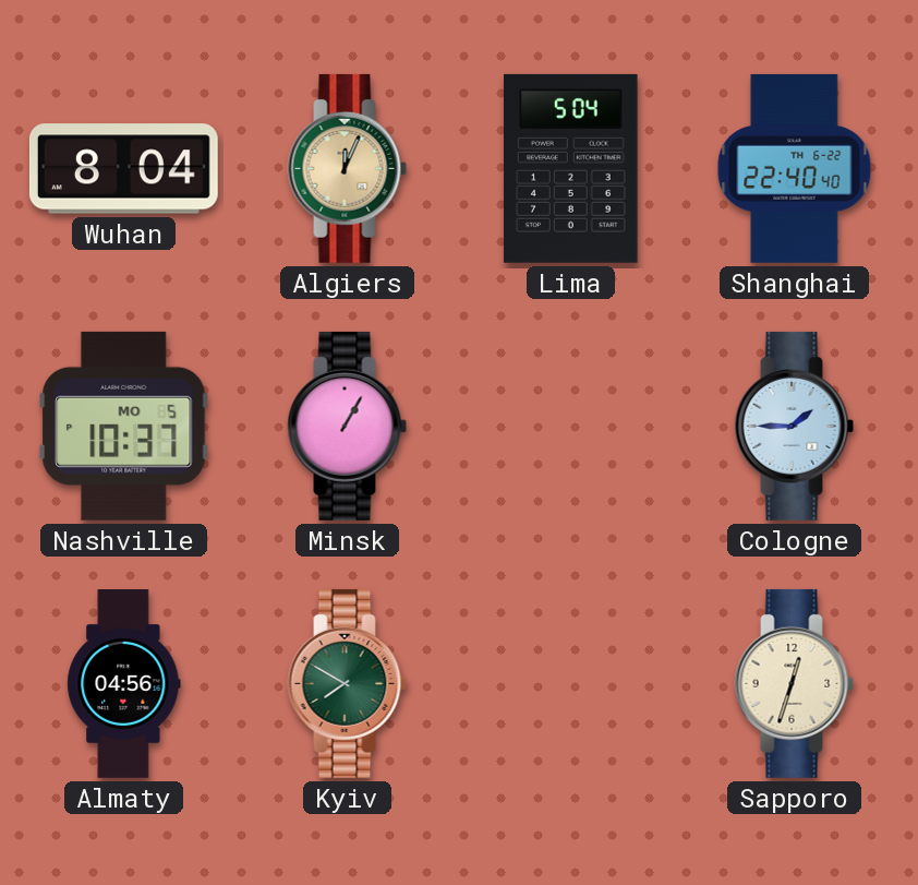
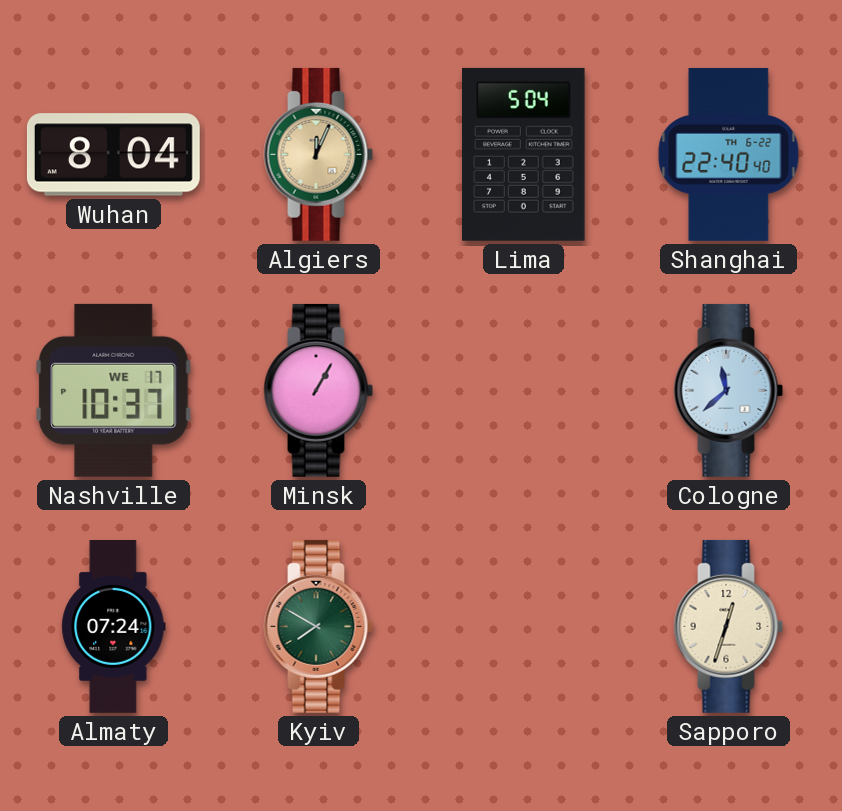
Nashville date: MO 5 -> WE 17
Cologne: 1:45 -> 11:38
Almaty: 04:56 -> 07:24
